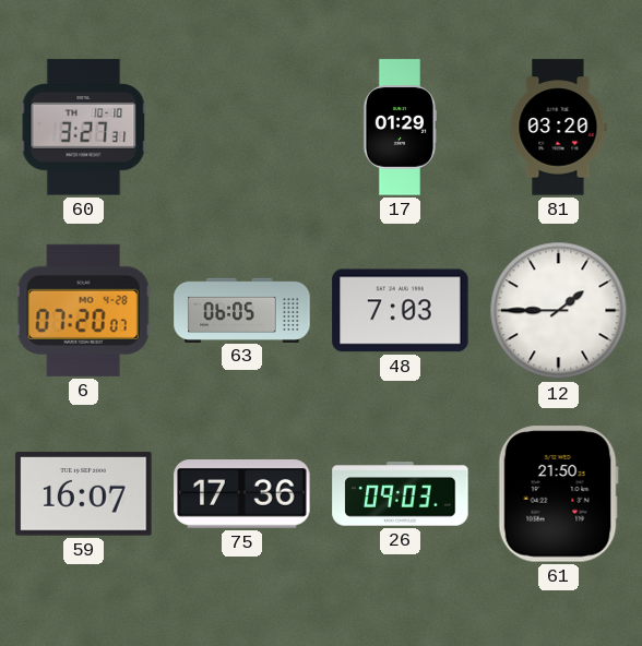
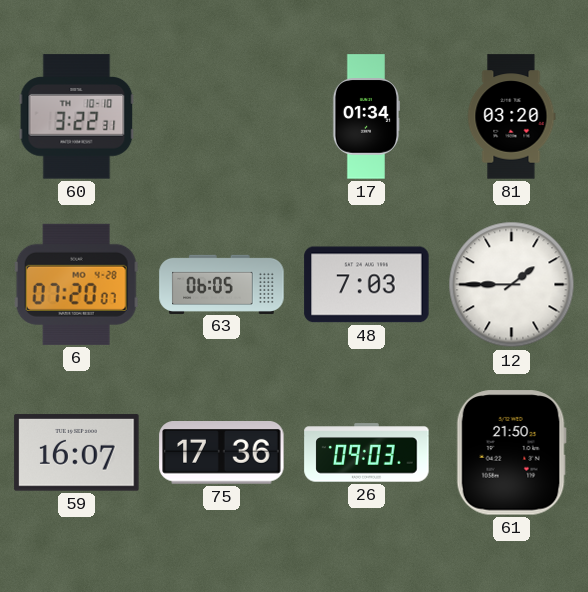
60: 3:27 -> 3:22
17: 01:29 -> 01:34
